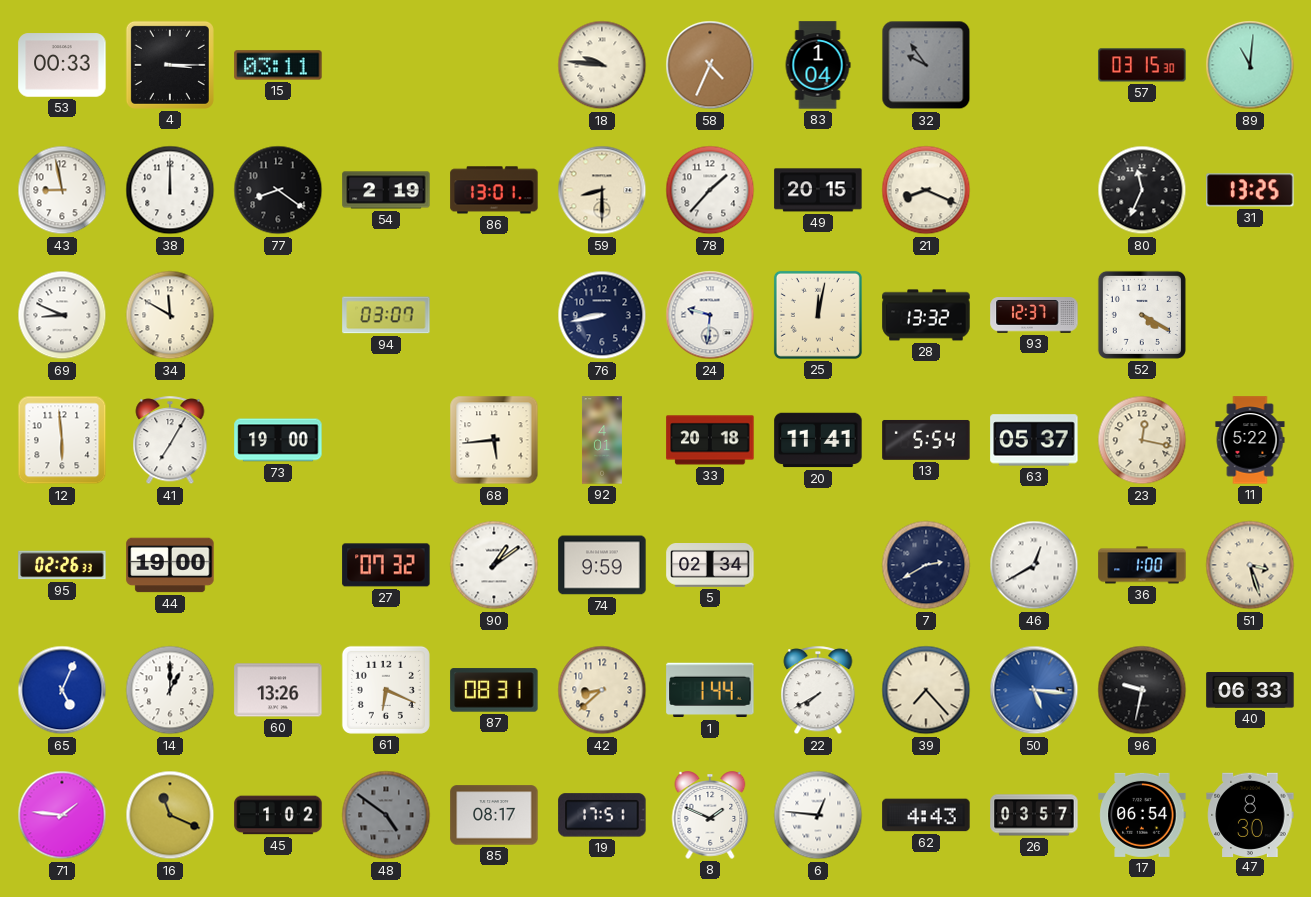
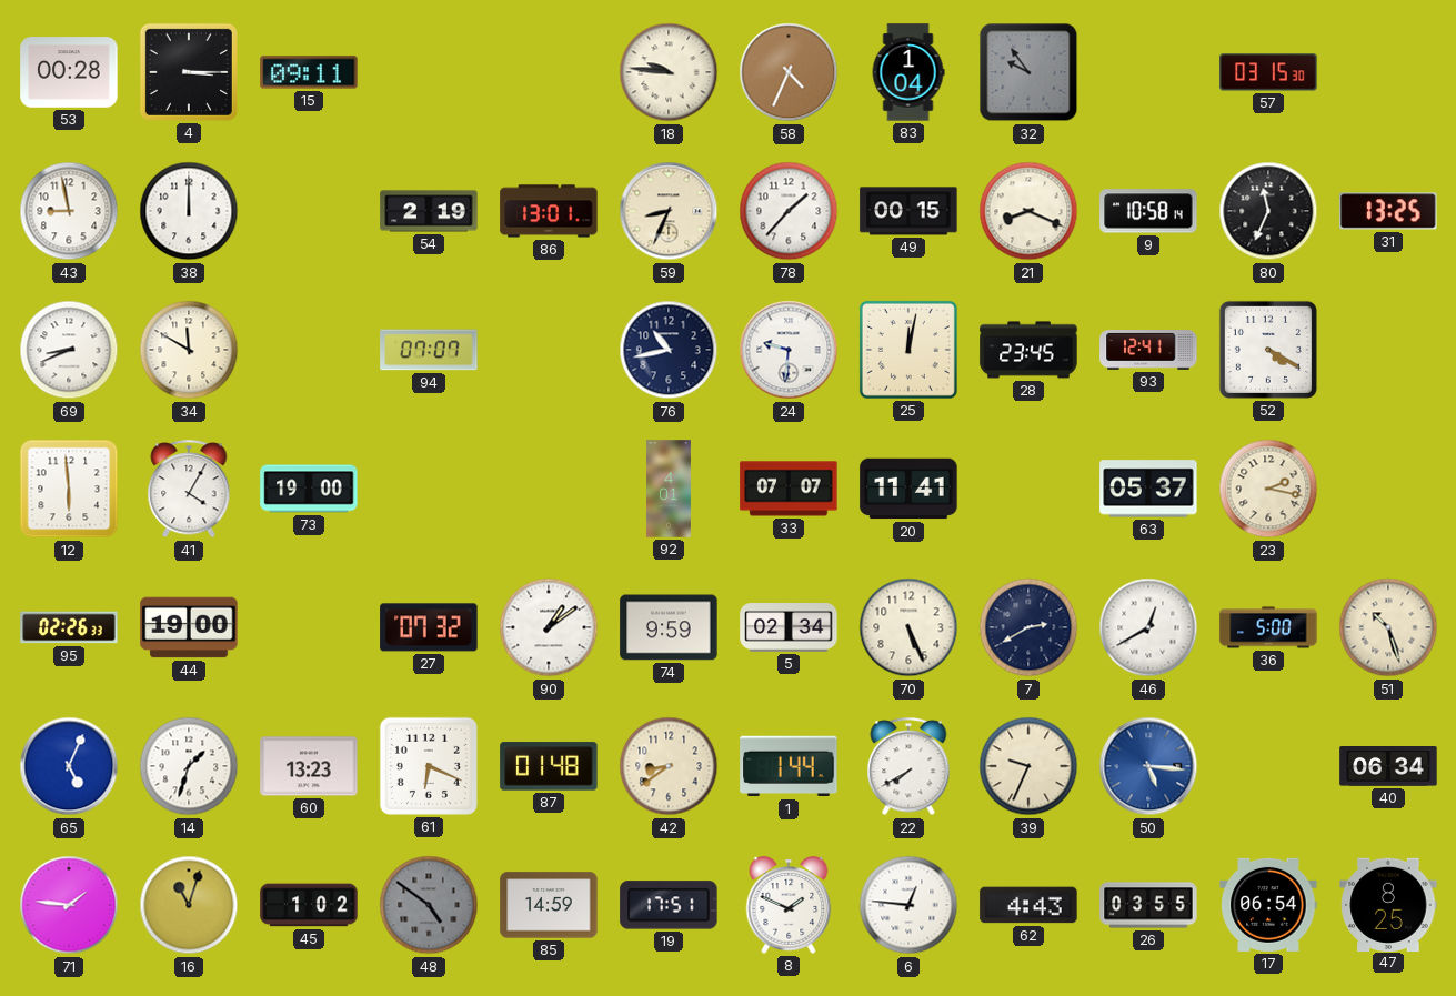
53: 00:33 -> 00:28
15: 03:11 -> 09:11
89: 11:01 -> none
77: 8:21 -> none
59: 8:30 -> 8:34
49: 20:15 -> 00:15
9: none -> 10:58
69: 8:49 -> 8:41
94: 03:07 -> 07:07
76: 8:43 -> 10:43
28: 13:32 -> 23:45
93: 12:37 -> 12:41
41: 7:05 -> 4:05
68: 5:44 -> none
33: 20:18 -> 07:07
13: 5:54 -> none
23: 12:17 -> 2:17
11: 5:22 -> none
70: none -> 5:26
36: 1:00 -> 5:00
51: 3:27 -> 10:27
14: 1:00 -> 1:33
60: 13:26 -> 13:23
87: 08:31 -> 01:48
42: 8:38 -> 8:39
39: 7:23 -> 9:34
96: 9:32 -> none
40: 06:33 -> 06:34
16: 11:19 -> 11:03
85: 08:17 -> 14:59
26: 03:57 -> 03:55
47: 8:30 -> 8:25
